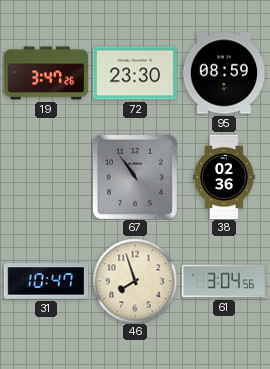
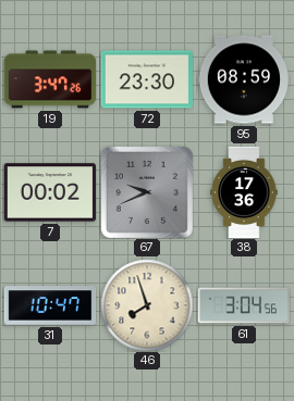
7: none -> 00:02
67: 10:54 -> 9:41
38: 02:36 -> 17:36
